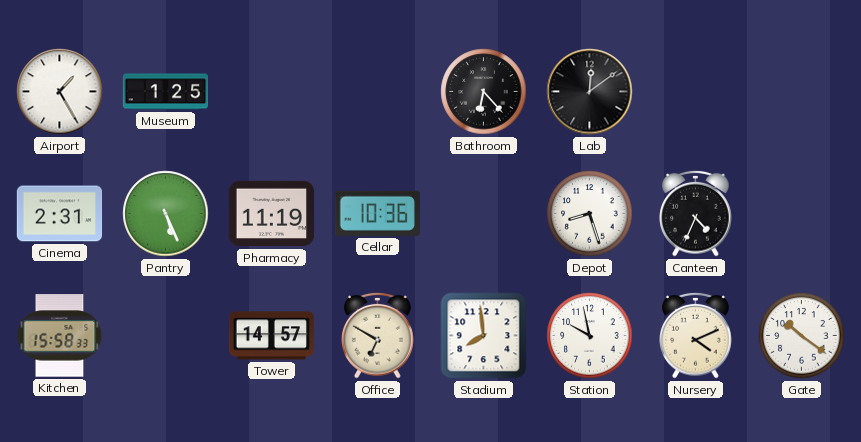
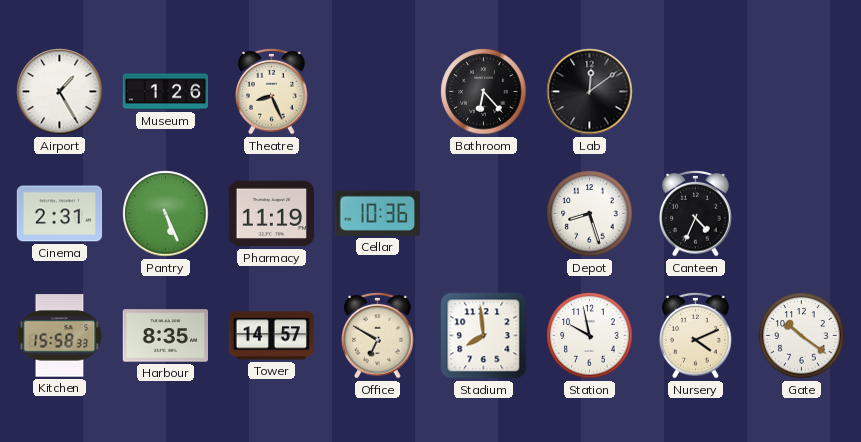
Museum: 1:25 -> 1:26
Theatre: none -> 8:26
Harbour: none -> 8:35
